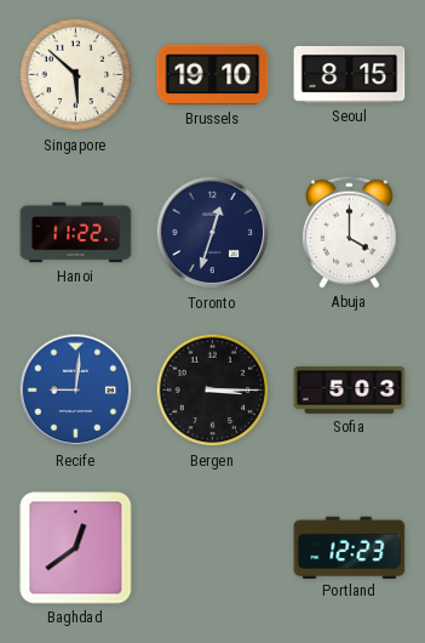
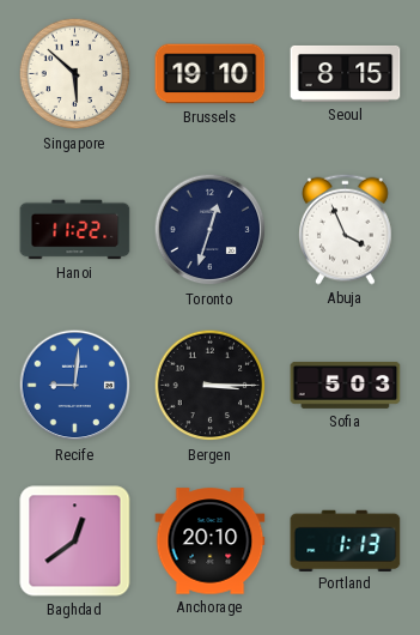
Abuja: 4:00 -> 3:56
Anchorage: none -> 20:10
Portland: 12:23 -> 1:13
